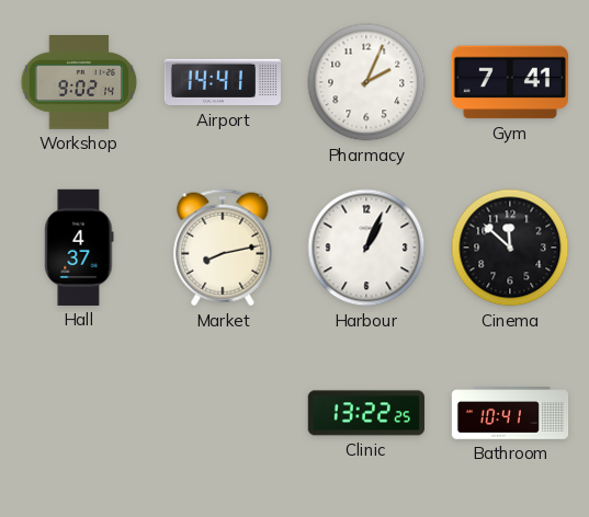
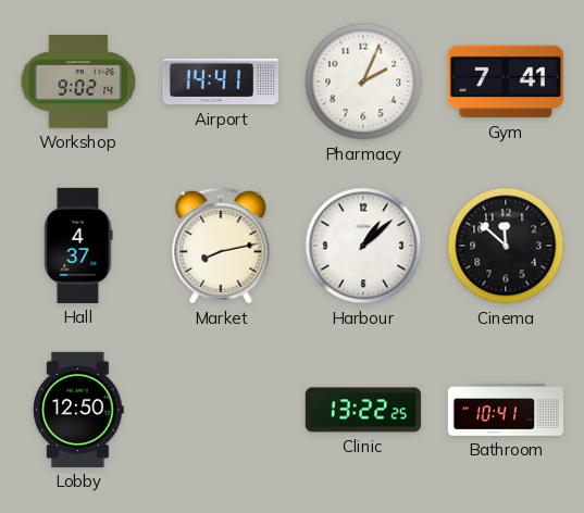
Harbour: 1:04 -> 1:08
Lobby: none -> 12:50
